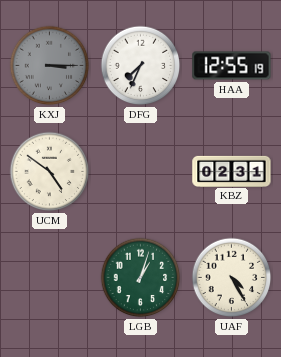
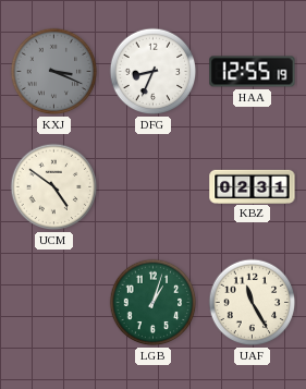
KXJ: 3:15 -> 3:19
DFG: 7:34 -> 8:34
UAF: 4:25 -> 11:25
